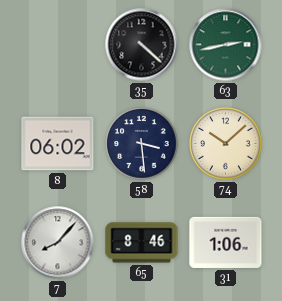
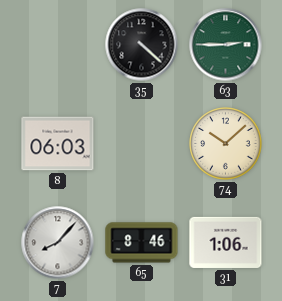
63: 2:43 -> 2:45
8: 06:02 -> 06:03
58: 3:29 -> none
